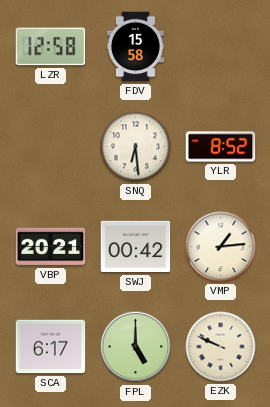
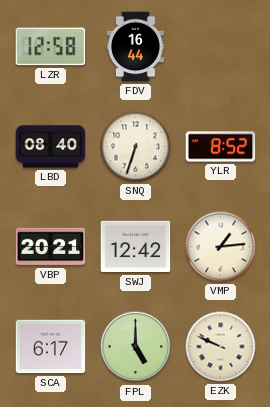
FDV: 15:58 -> 16:44
LBD: none -> 08:40
SNQ: 6:29 -> 6:33
SWJ: 00:42 -> 12:42
